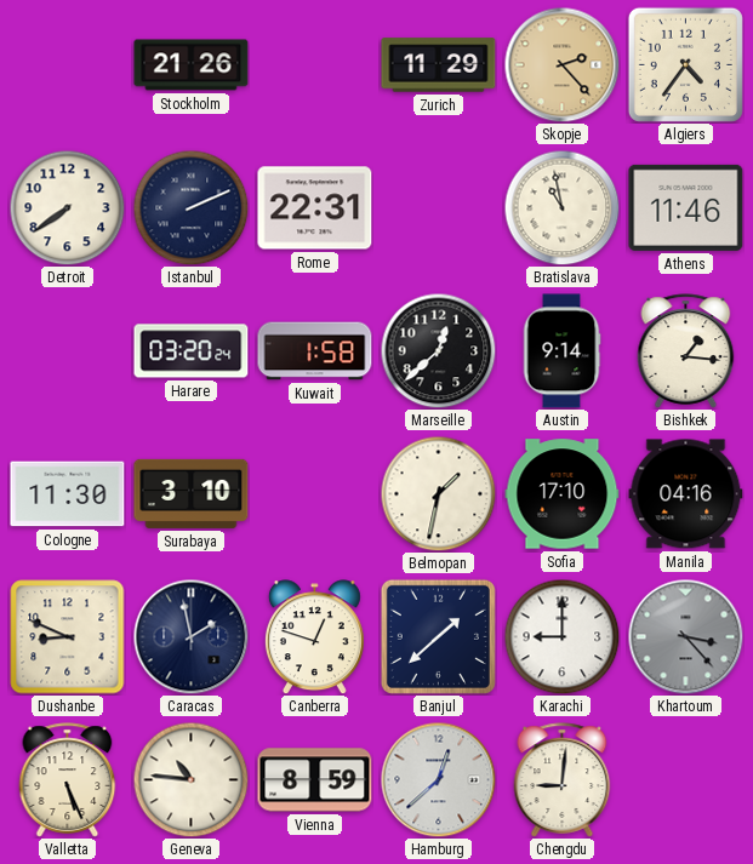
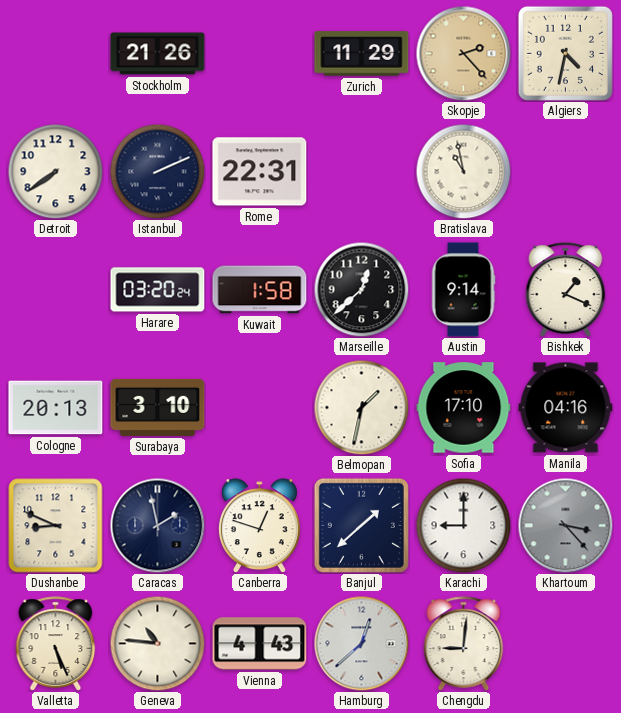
Algiers: 4:36 -> 4:32
Athens: 11:46 -> none
Bishkek: 1:16 -> 1:19
Cologne: 11:30 -> 20:13
Vienna: 8:59 -> 4:43
